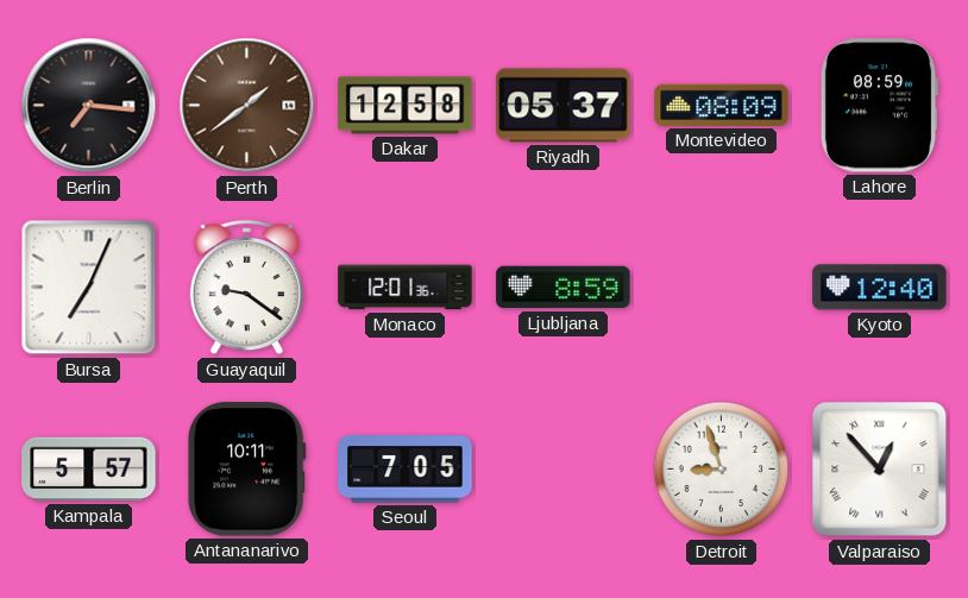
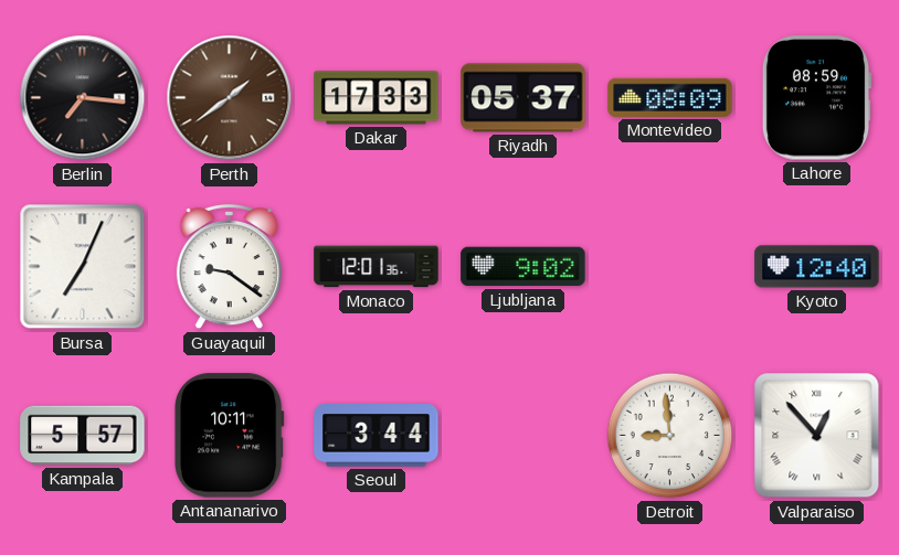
Dakar: 12:58 -> 17:33
Ljubljana: 8:59 -> 9:02
Seoul: 7:05 -> 3:44
Detroit: 8:57 -> 8:59
